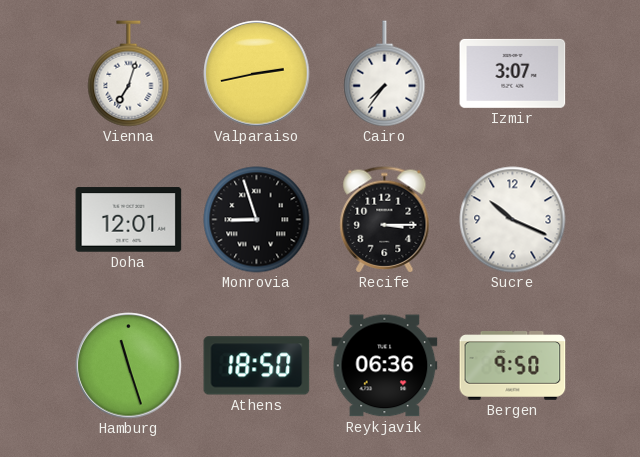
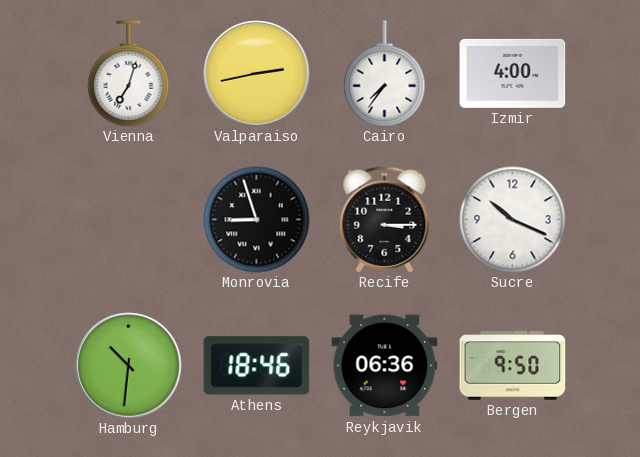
Izmir: 3:07 -> 4:00
Doha: 12:01 -> none
Hamburg: 11:27 -> 10:31
Athens: 18:50 -> 18:46
